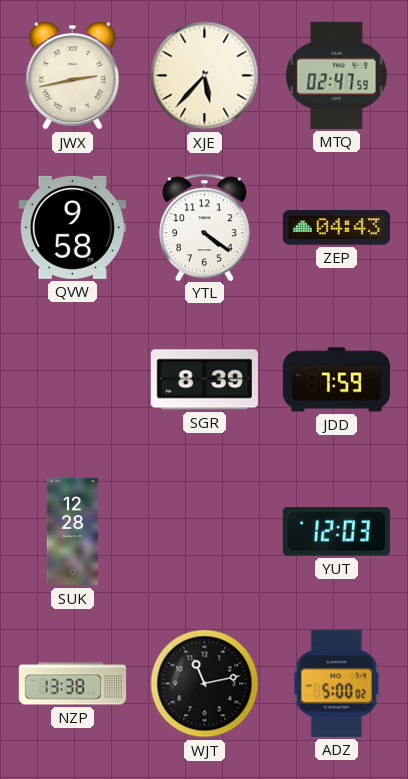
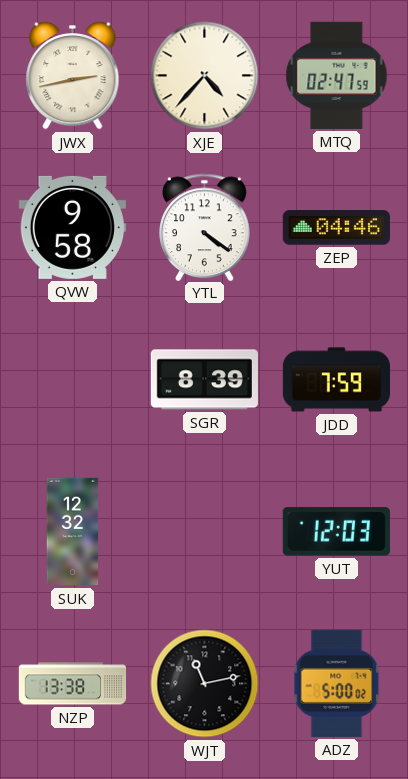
XJE: 5:37 -> 4:37
ZEP: 04:43 -> 04:46
SUK: 12:28 -> 12:32
